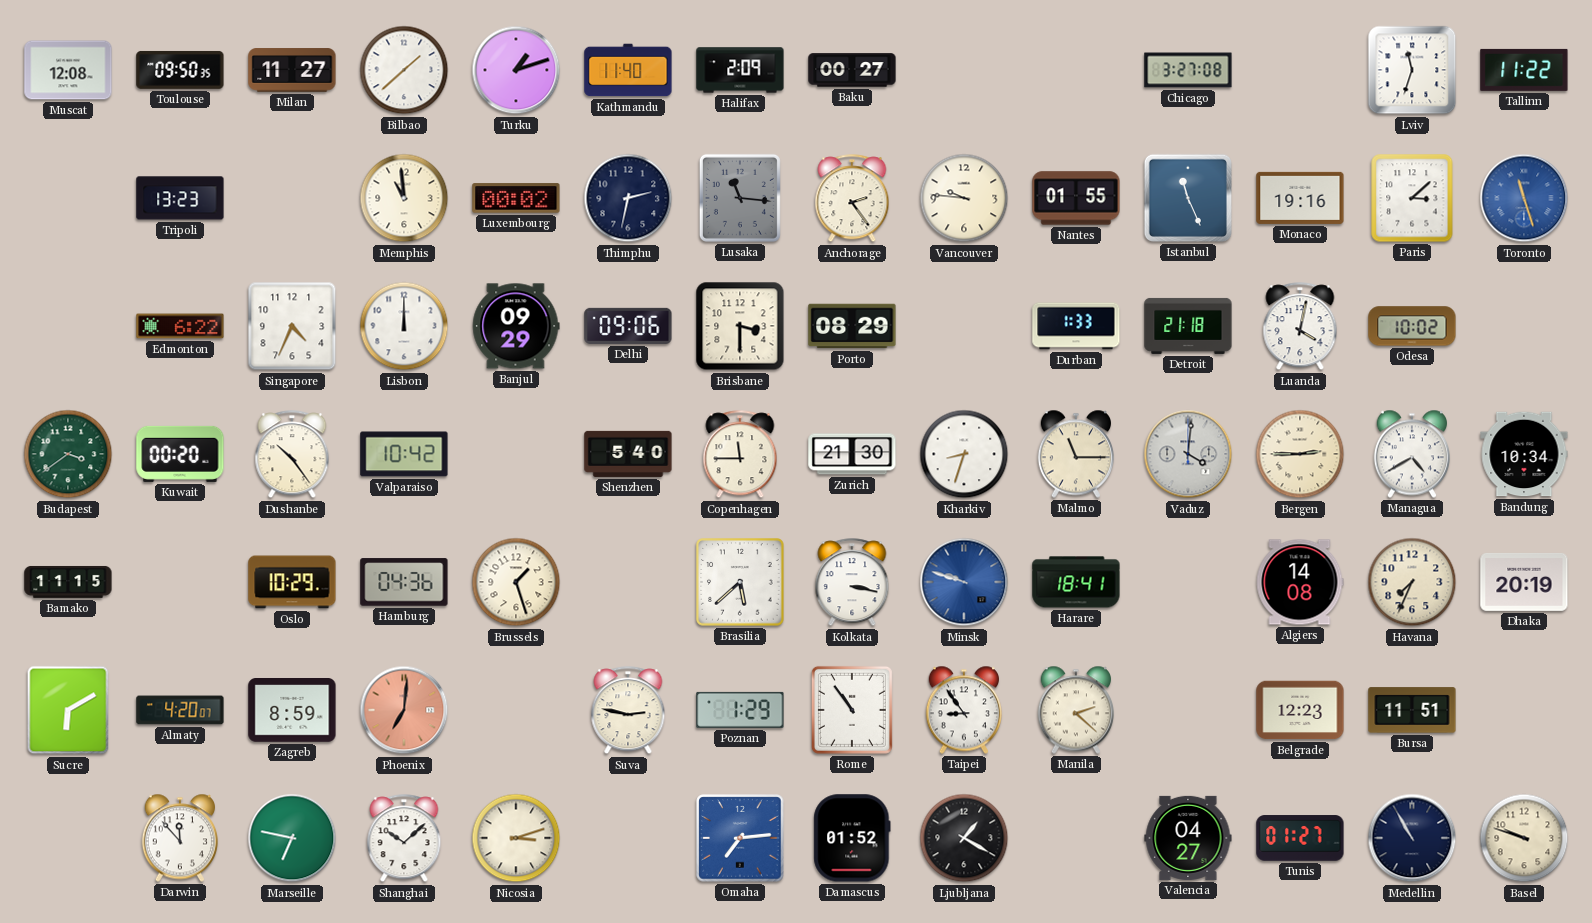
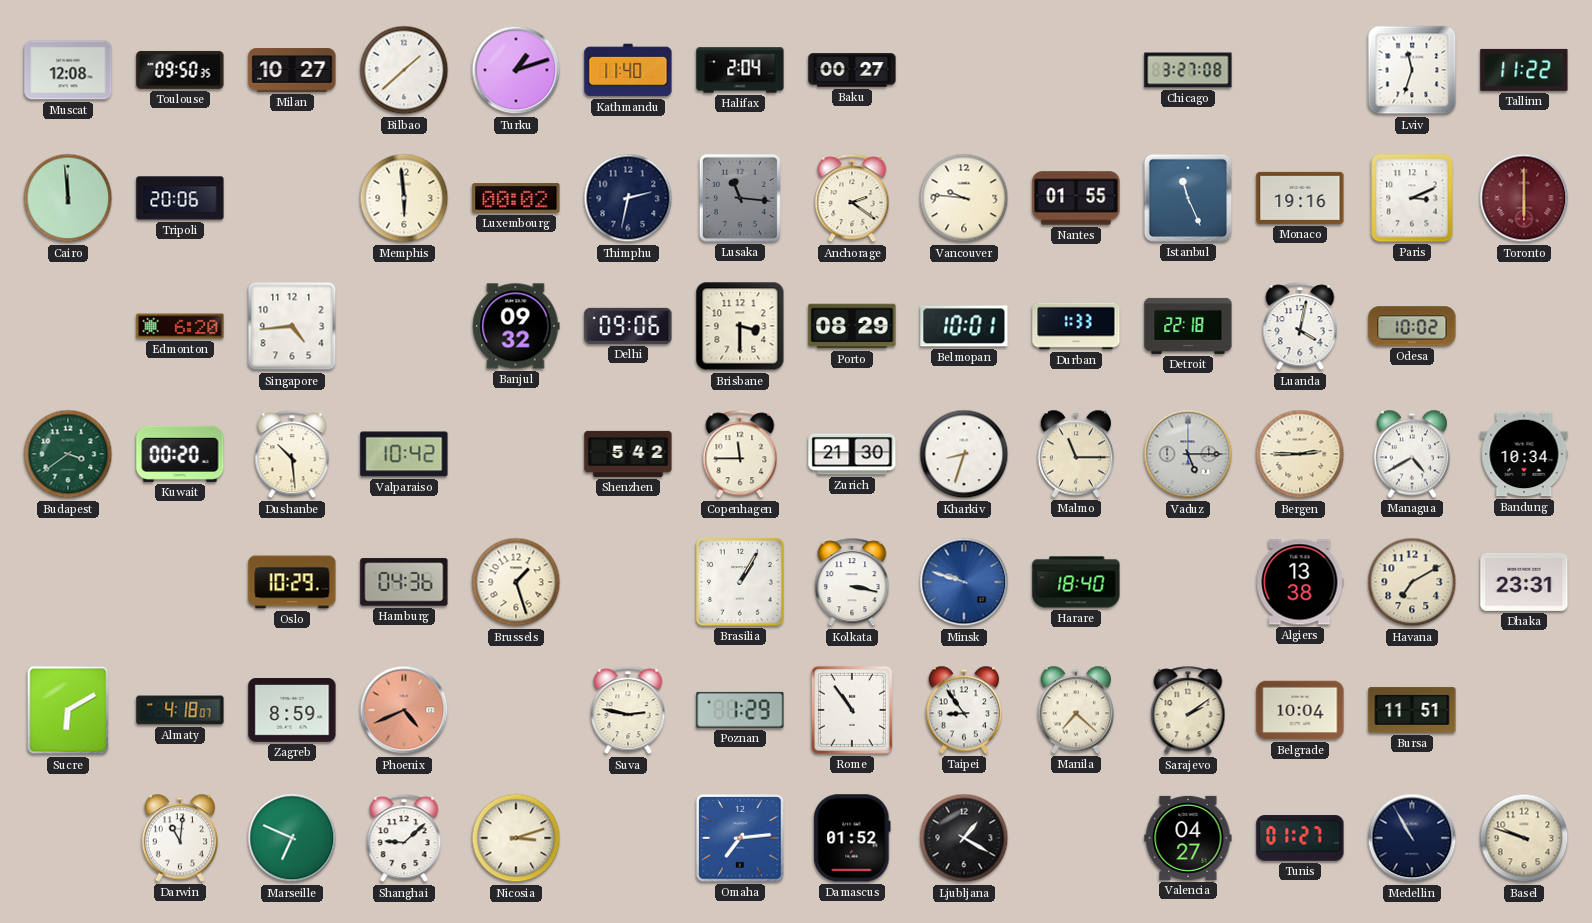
Milan: 11:27 -> 10:27
Halifax: 2:09 -> 2:04
Cairo: none -> 11:59
Tripoli: 13:23 -> 20:06
Memphis: 10:59 -> 5:59
Anchorage: 2:24 -> 2:21
Paris: 3:08 -> 3:11
Toronto: 11:27 -> 6:00
Toronto dial: blue -> burgundy
Edmonton: 6:22 -> 6:20
Singapore: 4:34 -> 4:44
Lisbon: 12:00 -> none
Banjul: 09:29 -> 09:32
Belmopan: none -> 10:01
Detroit: 21:18 -> 22:18
Dushanbe: 10:24 -> 10:29
Shenzhen: 5:40 -> 5:42
Vaduz: 4:01 -> 5:15
Bamako: 11:15 -> none
Brasilia: 5:38 -> 1:05
Harare: 18:41 -> 18:40
Algiers: 14:08 -> 13:38
Havana: 7:34 -> 7:10
Dhaka: 20:19 -> 23:31
Almaty: 4:20 -> 4:18
Phoenix: 7:01 -> 4:41
Manila: 2:22 -> 7:22
Sarajevo: none -> 2:09
Belgrade: 12:23 -> 10:04
Darwin: 11:53 -> 11:01
Marseille: 6:47 -> 6:49
Shanghai: 10:08 -> 9:08
